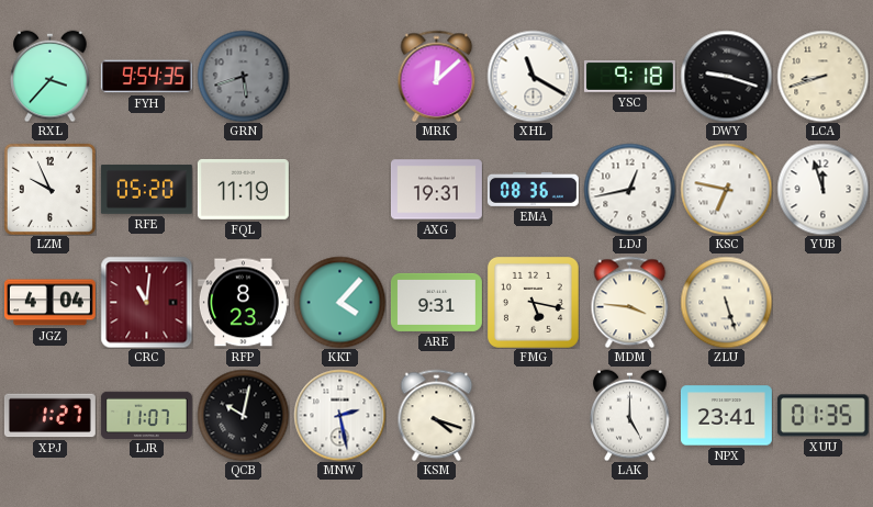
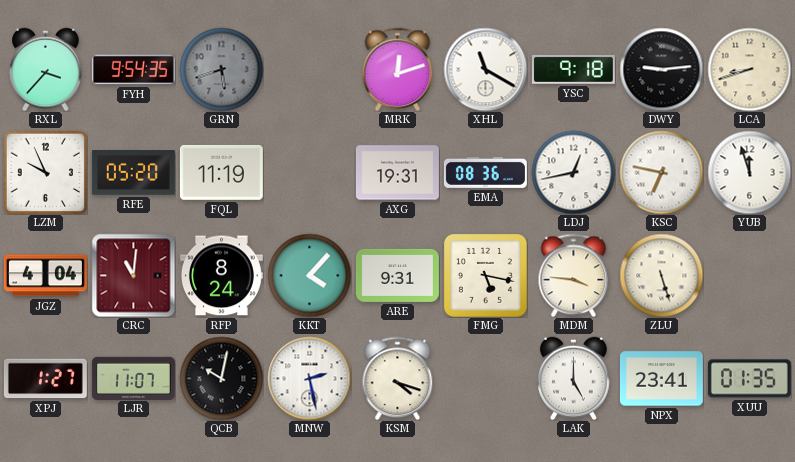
MRK: 12:08 -> 12:12
DWY: 9:18 -> 9:14
RFP: 8:23 -> 8:24
